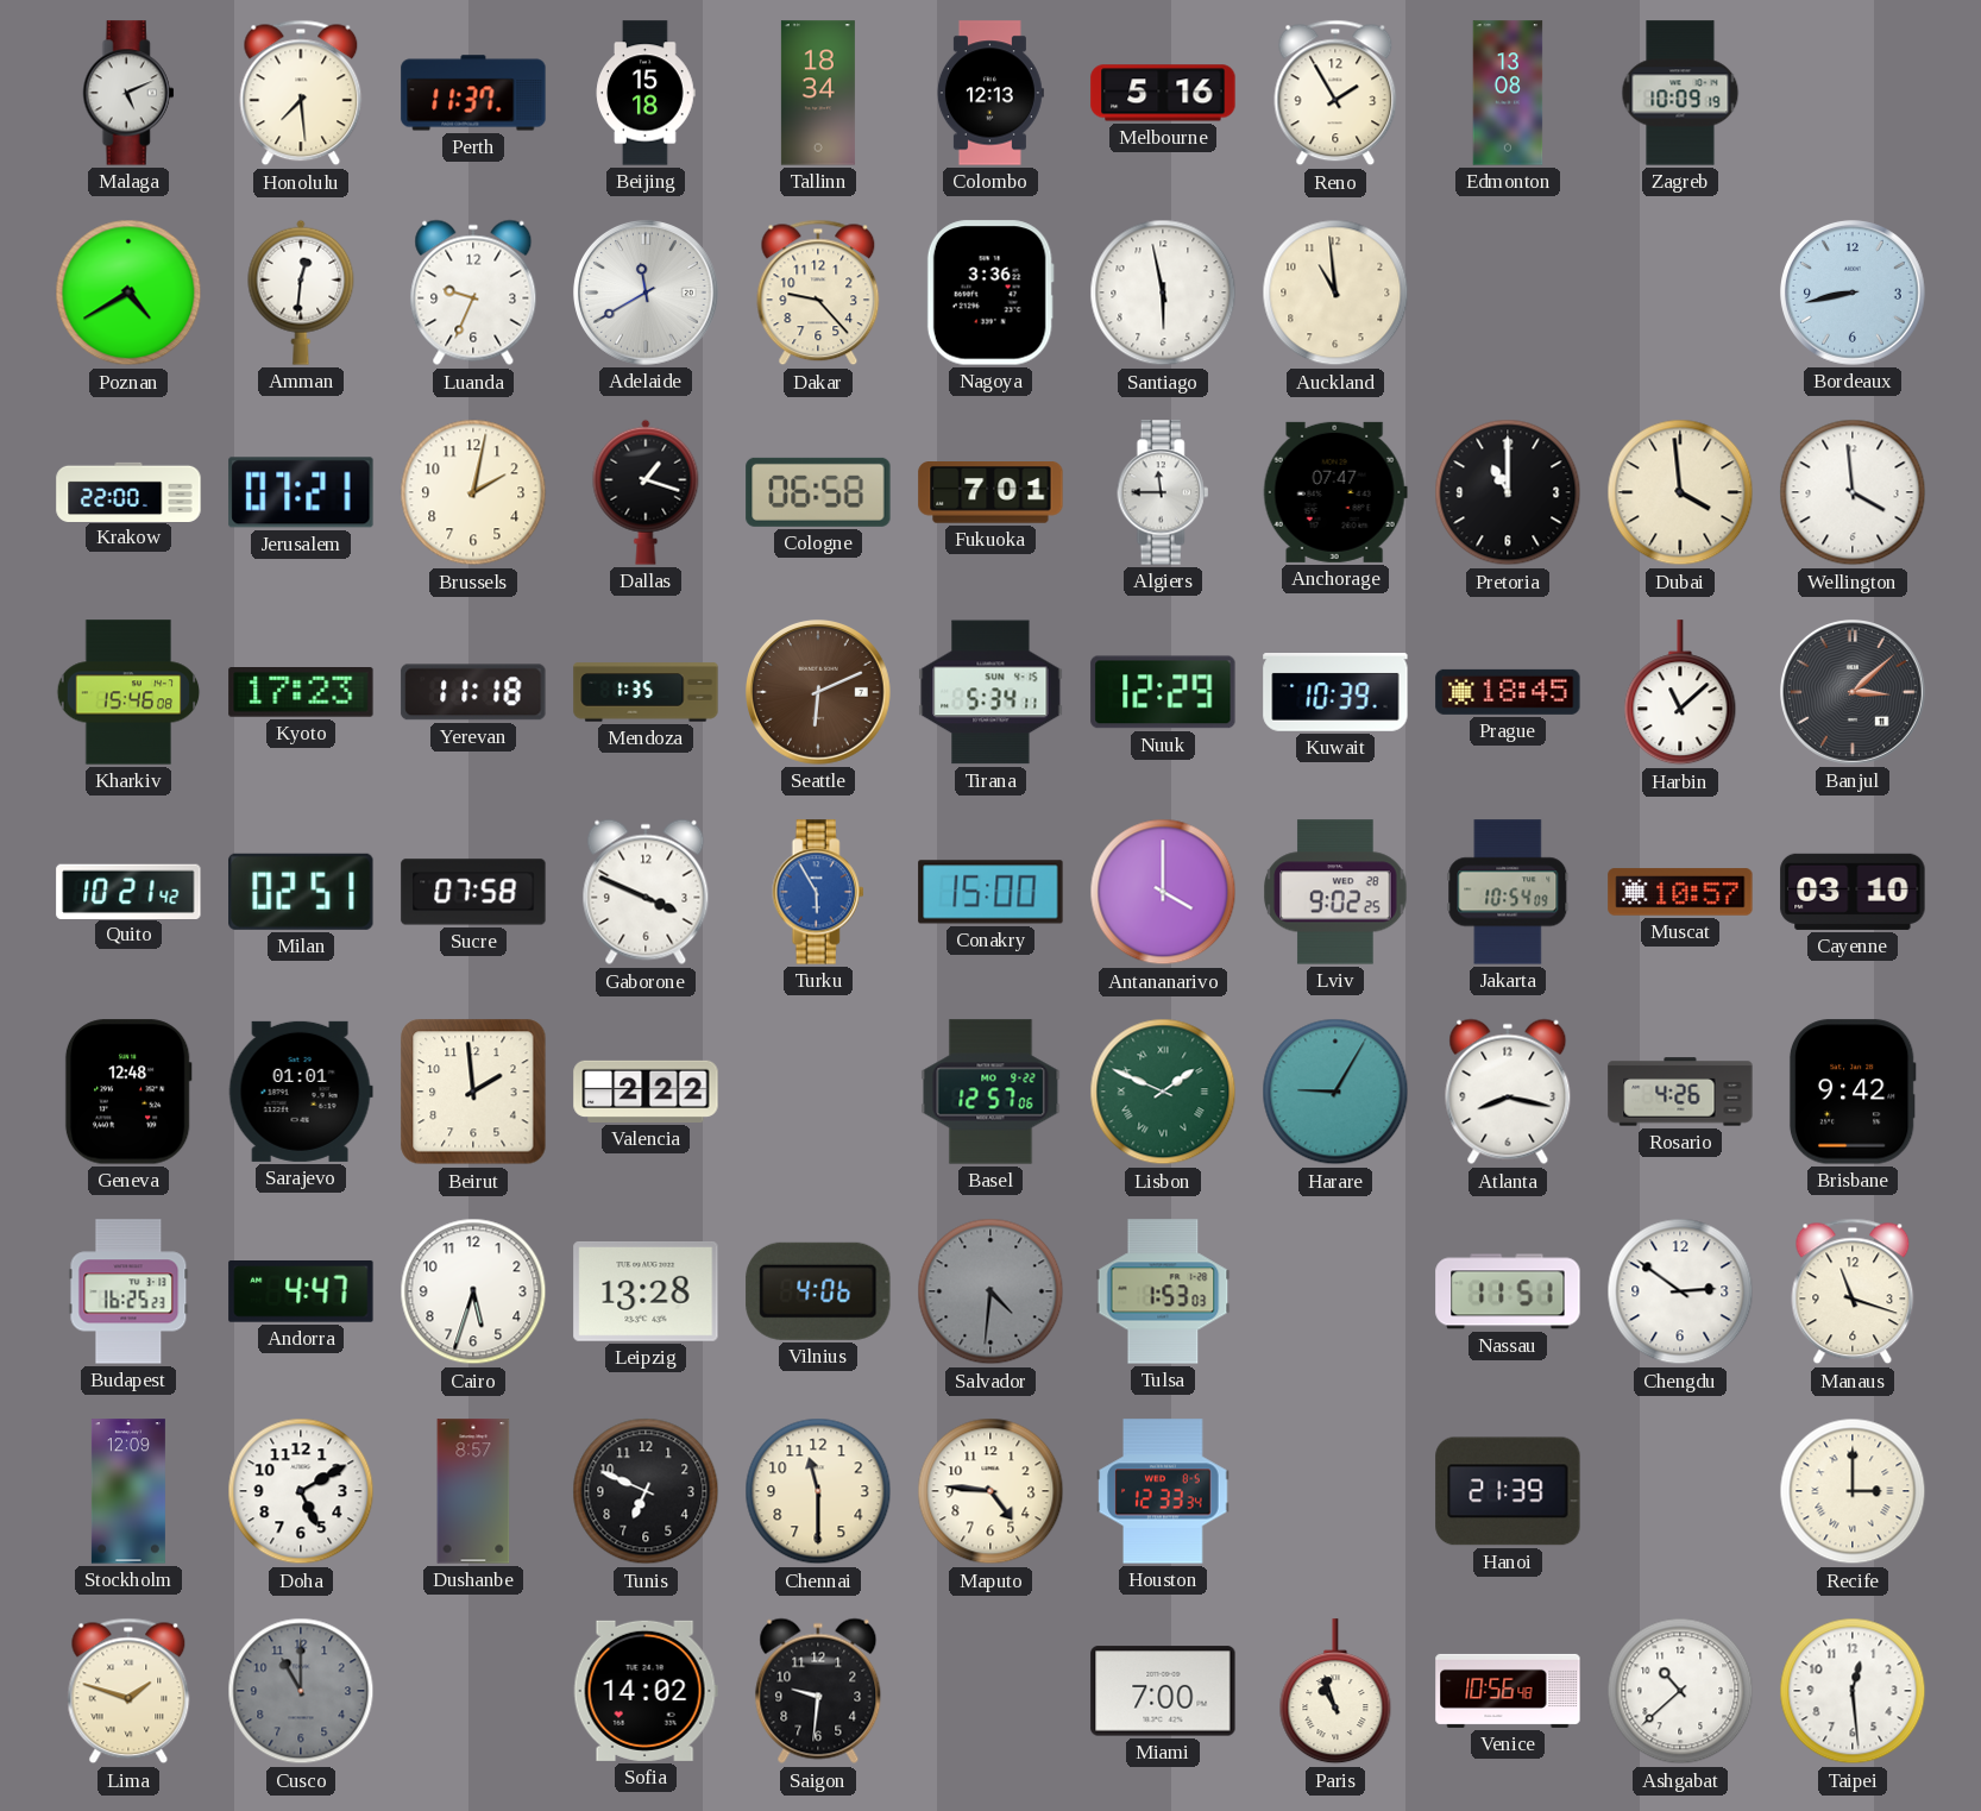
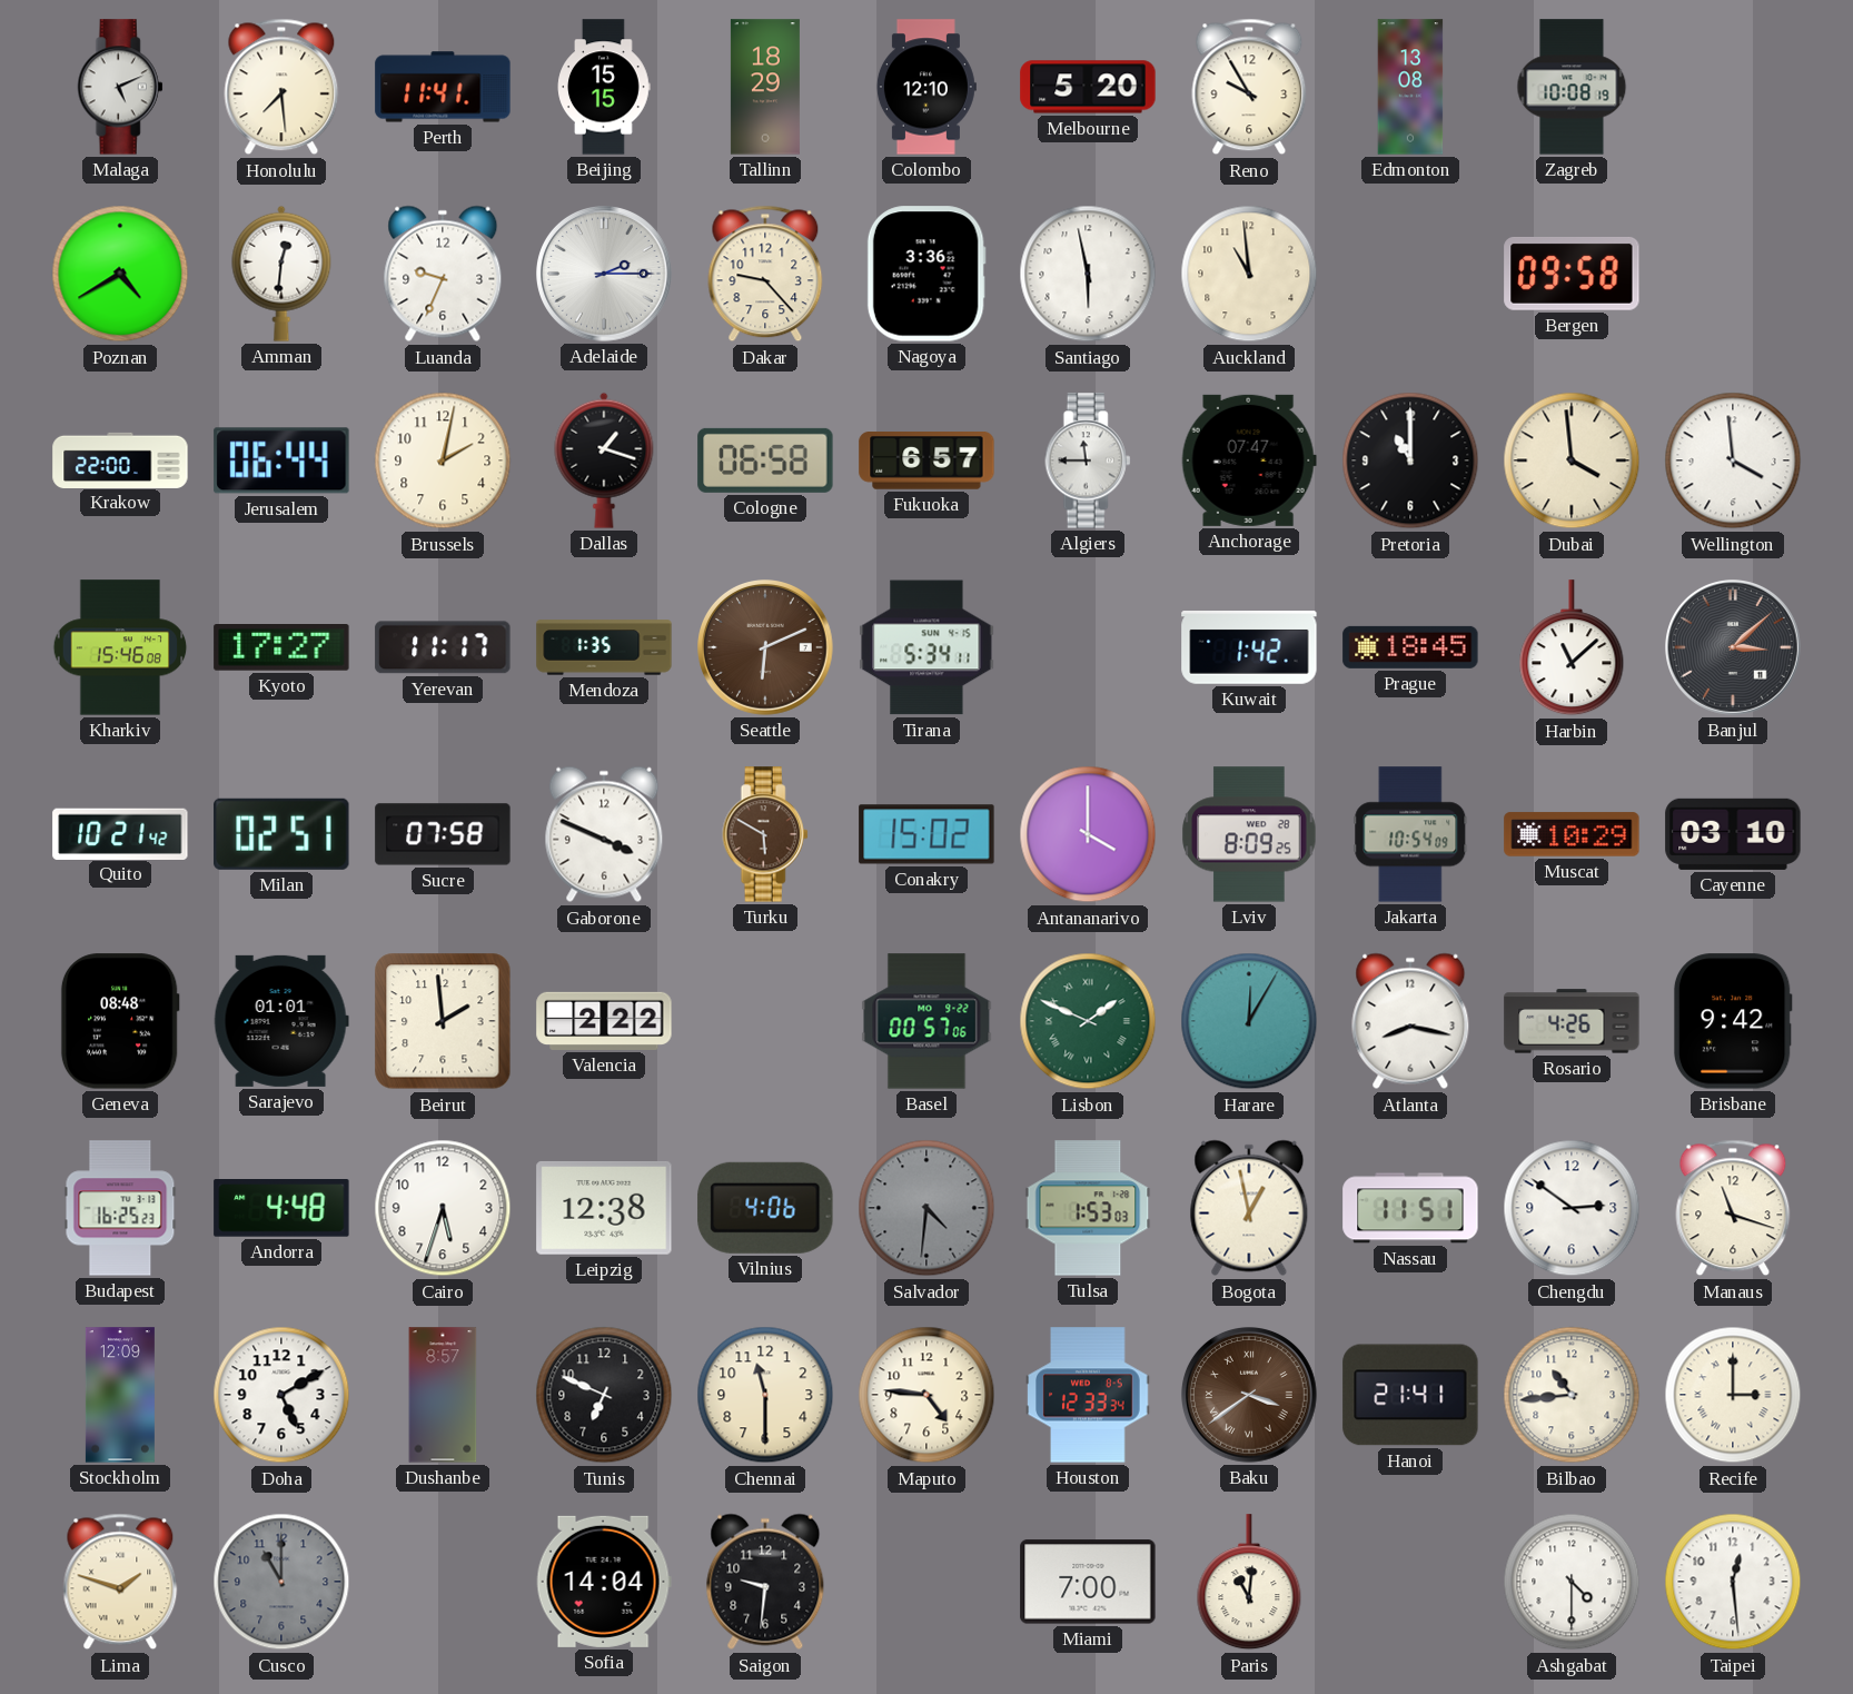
Perth: 11:37 -> 11:41
Beijing: 15:18 -> 15:15
Tallinn: 18:34 -> 18:29
Colombo: 12:13 -> 12:10
Melbourne: 5:16 -> 5:20
Reno: 1:55 -> 9:55
Zagreb: 10:09 -> 10:08
Adelaide: 11:40 -> 2:15
Bergen: none -> 09:58
Bordeaux: 8:43 -> none
Jerusalem: 07:21 -> 06:44
Fukuoka: 7:01 -> 6:57
Kyoto: 17:23 -> 17:27
Yerevan: 11:18 -> 11:17
Nuuk: 12:29 -> none
Kuwait: 10:39 -> 1:42
Turku: 5:55 -> 5:50
Turku dial: blue -> brown
Conakry: 15:00 -> 15:02
Lviv: 9:02 -> 8:09
Muscat: 10:57 -> 10:29
Geneva: 12:48 -> 08:48
Basel: 12:57 -> 00:57
Harare: 9:05 -> 12:05
Andorra: 4:47 -> 4:48
Leipzig: 13:28 -> 12:38
Bogota: none -> 12:58
Baku: none -> 3:39
Hanoi: 21:39 -> 21:41
Bilbao: none -> 10:44
Sofia: 14:02 -> 14:04
Paris: 10:57 -> 11:01
Venice: 10:56 -> none
Ashgabat: 10:38 -> 4:30
